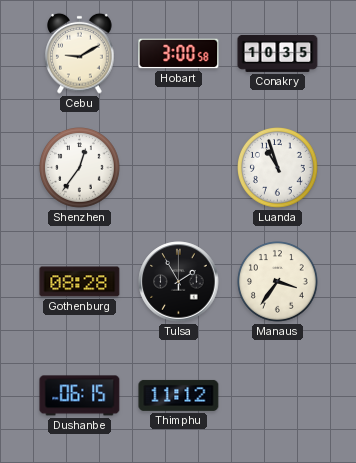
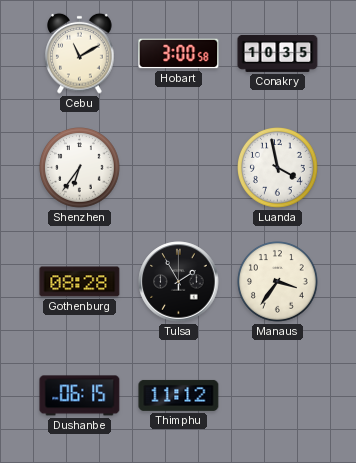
Cebu: 9:10 -> 11:10
Shenzhen: 12:36 -> 6:36
Luanda: 10:57 -> 3:58
